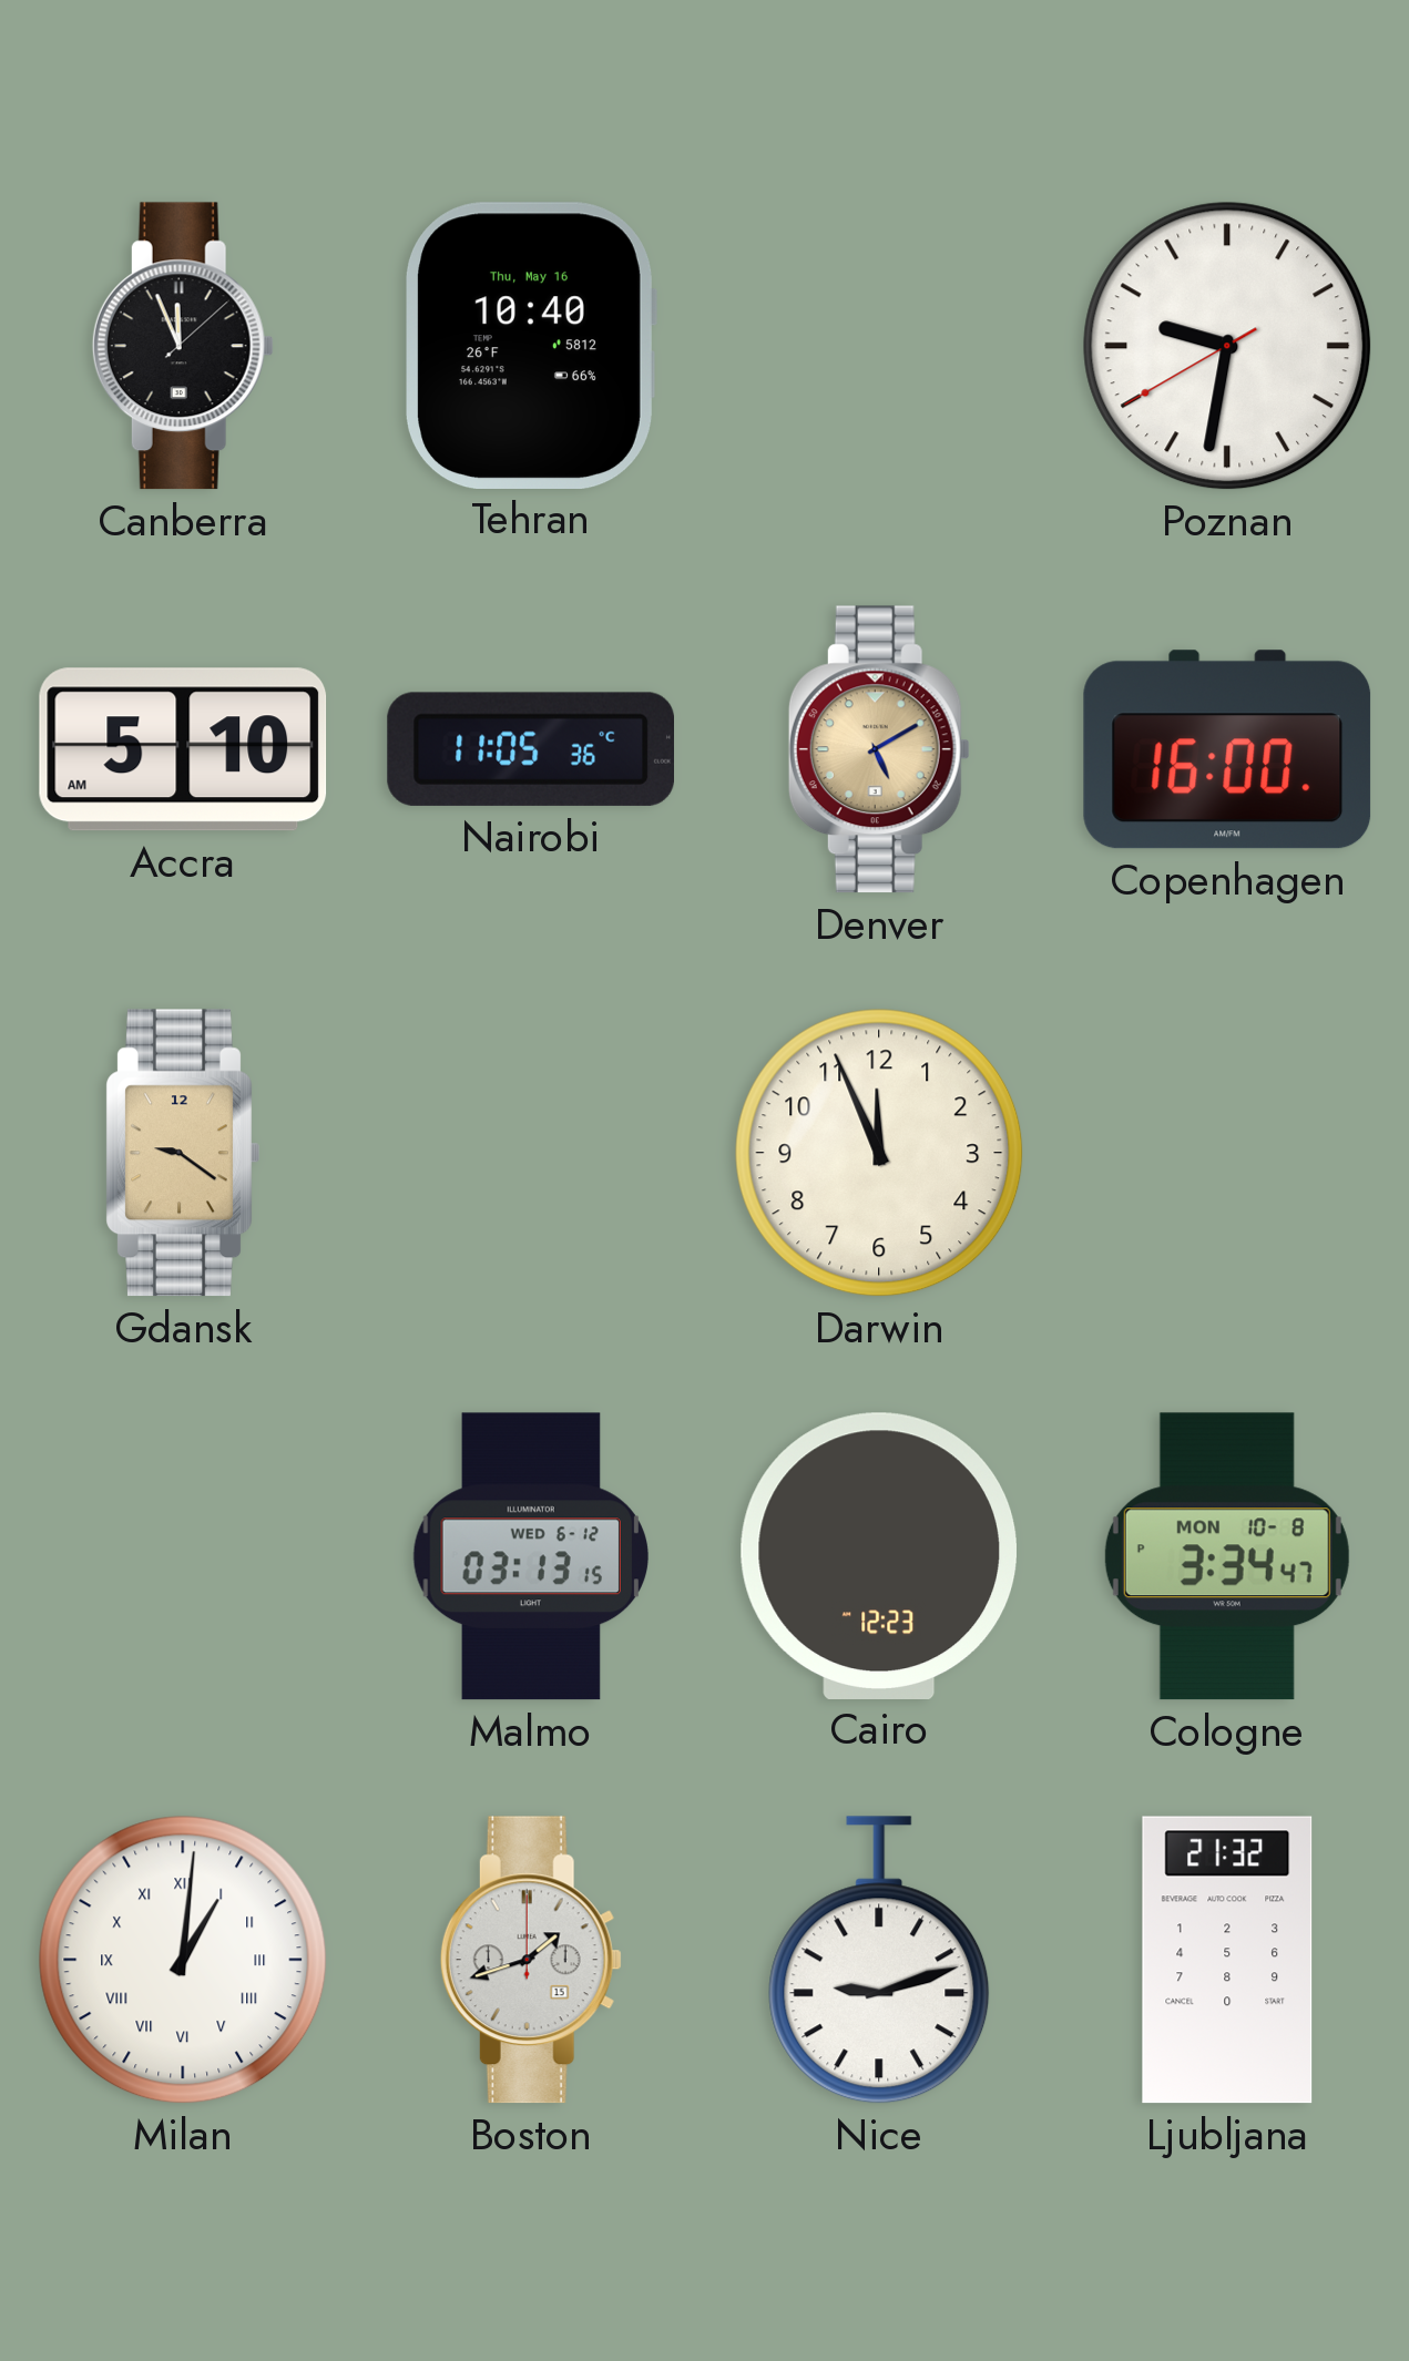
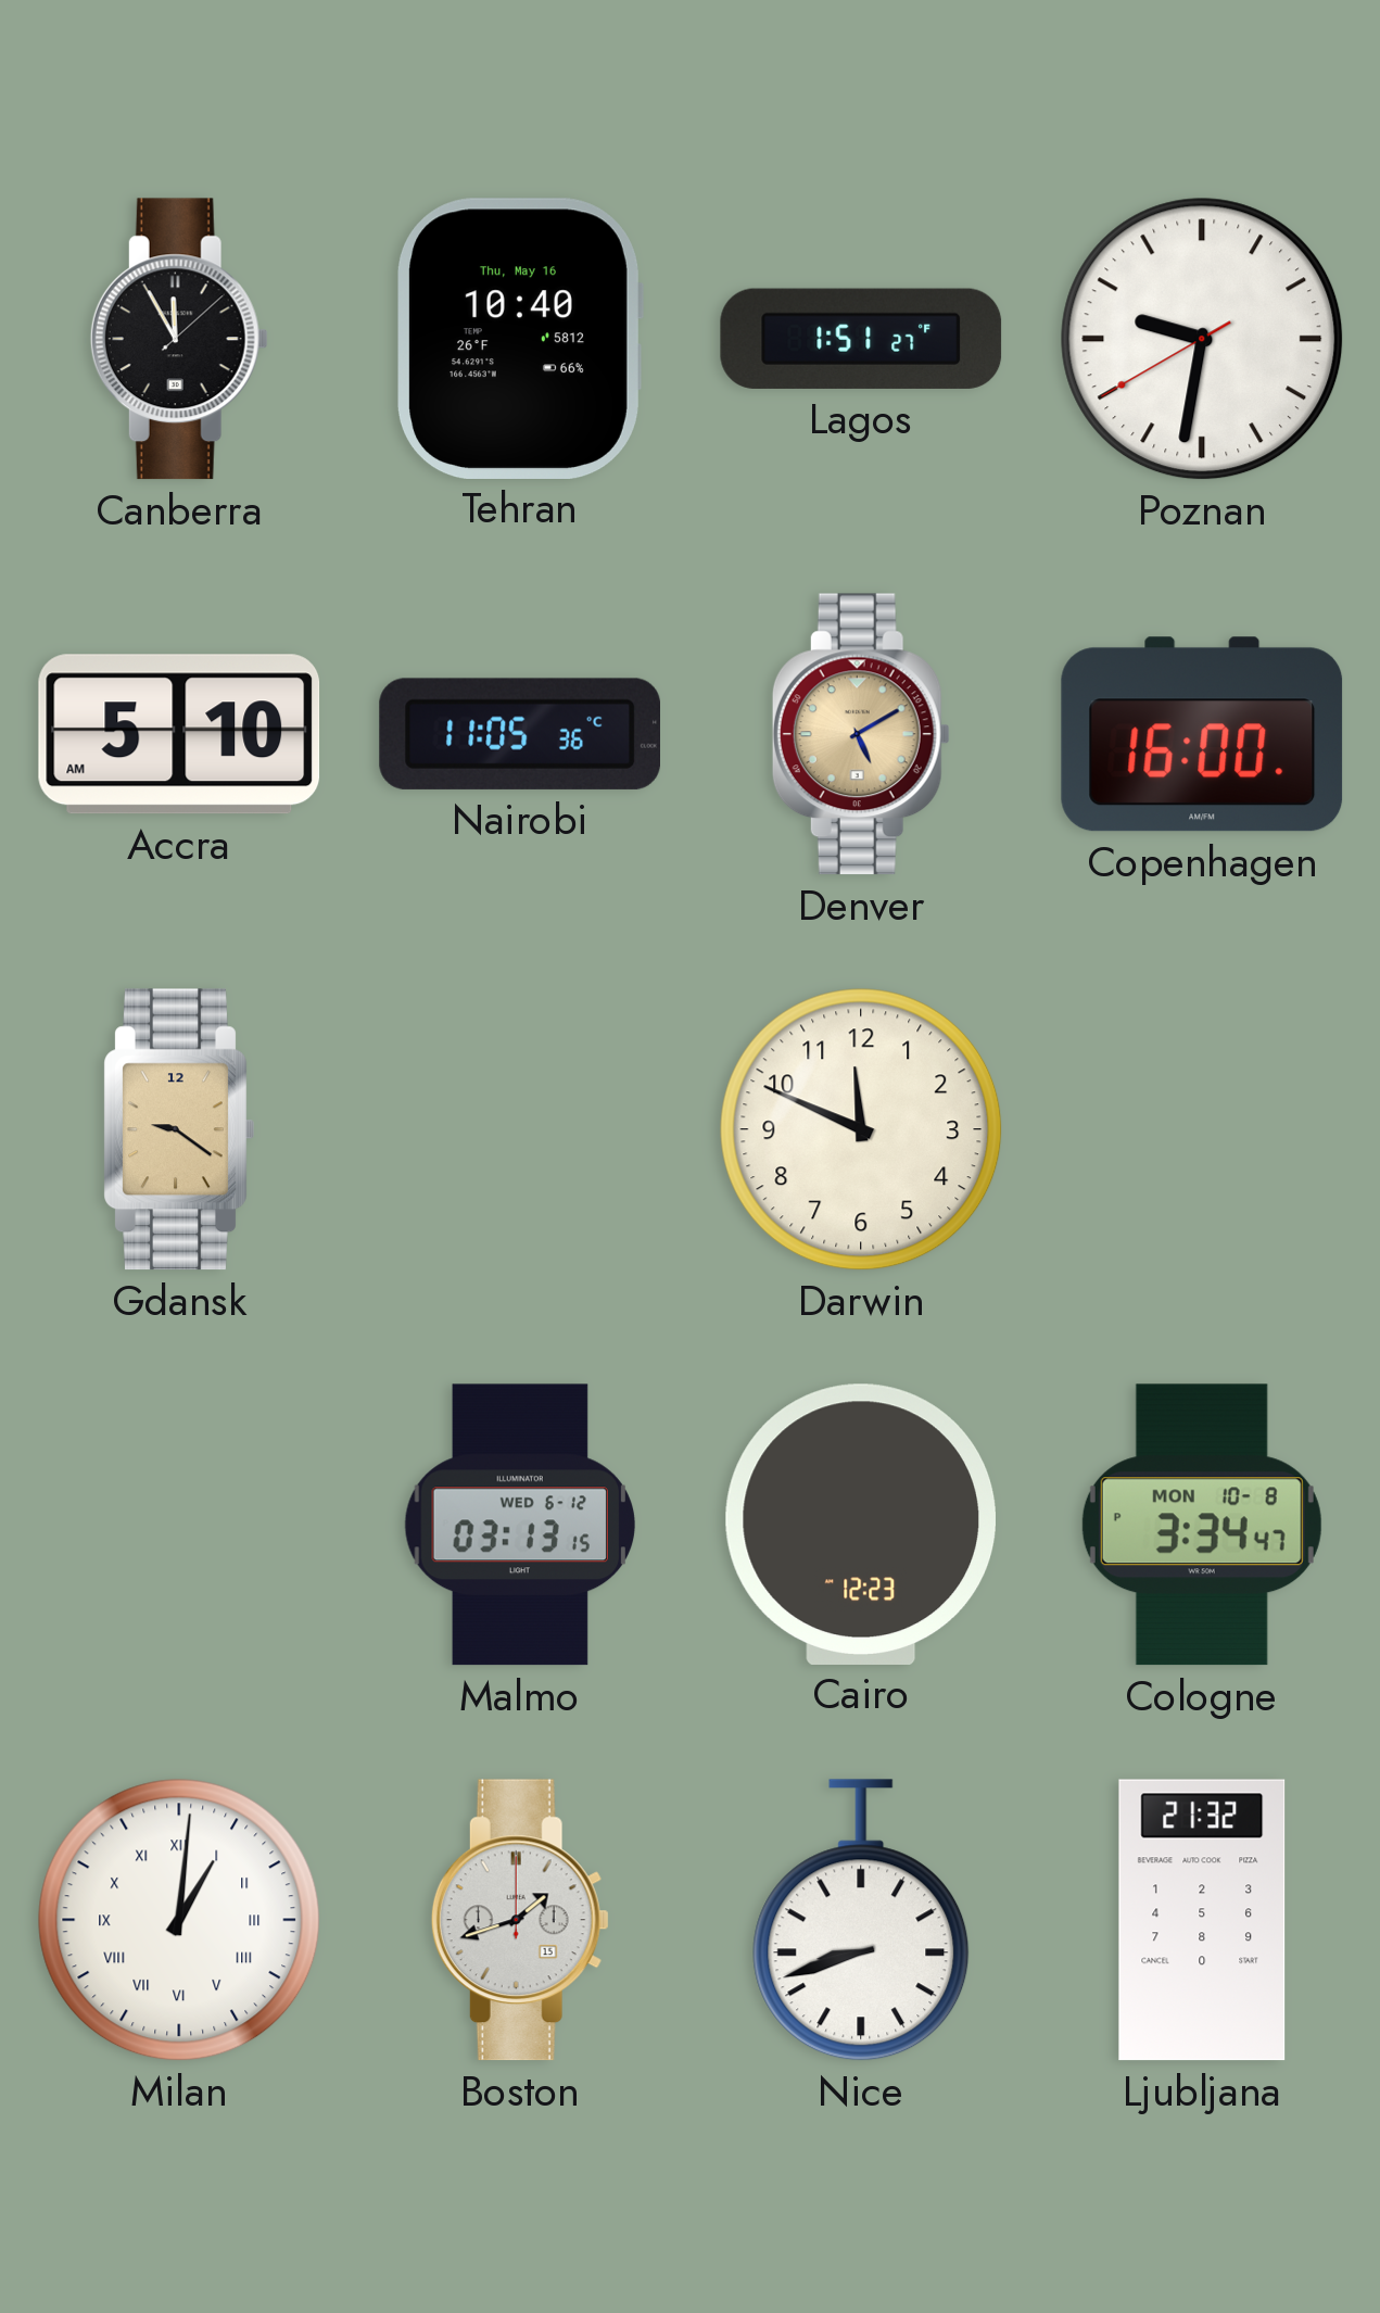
Canberra: 11:56 -> 11:55
Lagos: none -> 1:51
Darwin: 11:56 -> 11:49
Nice: 9:12 -> 8:42
